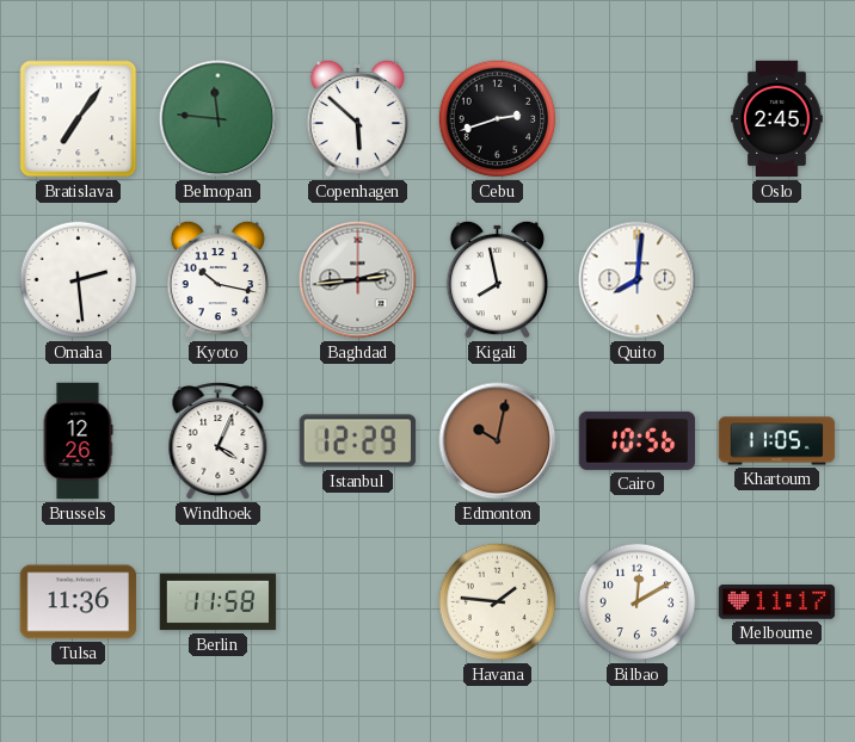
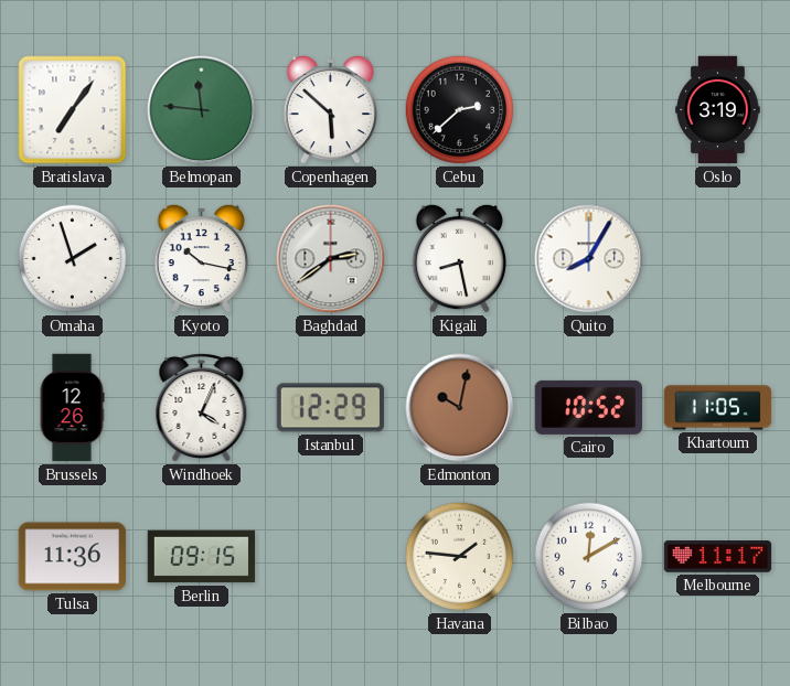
Cebu: 2:42 -> 2:38
Oslo: 2:45 -> 3:19
Omaha: 2:29 -> 1:57
Baghdad: 2:44 -> 2:39
Kigali: 7:58 -> 8:28
Quito: 8:01 -> 8:05
Cairo: 10:56 -> 10:52
Berlin: 11:58 -> 09:15
